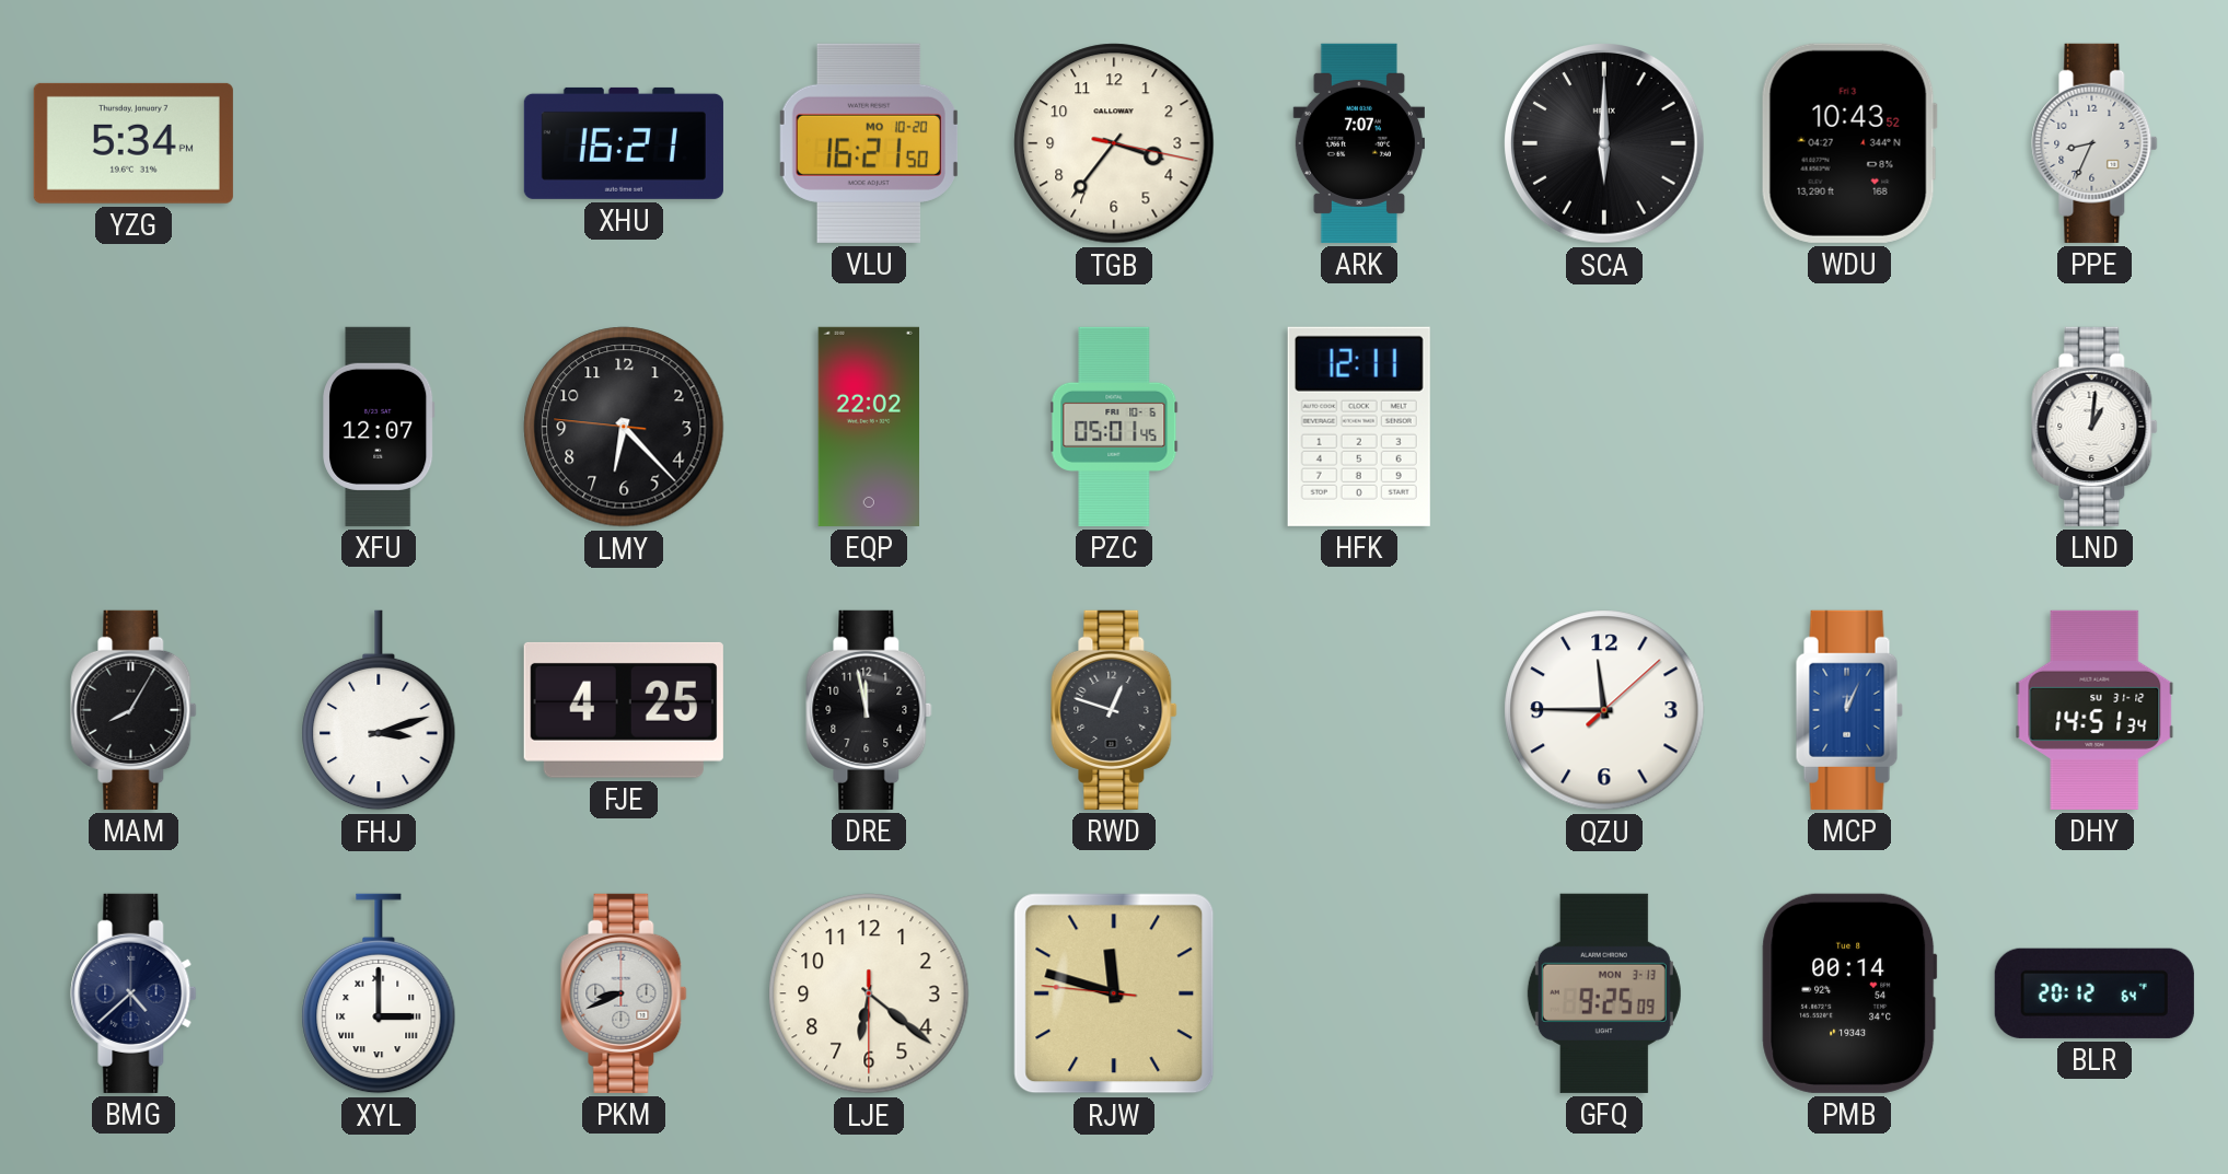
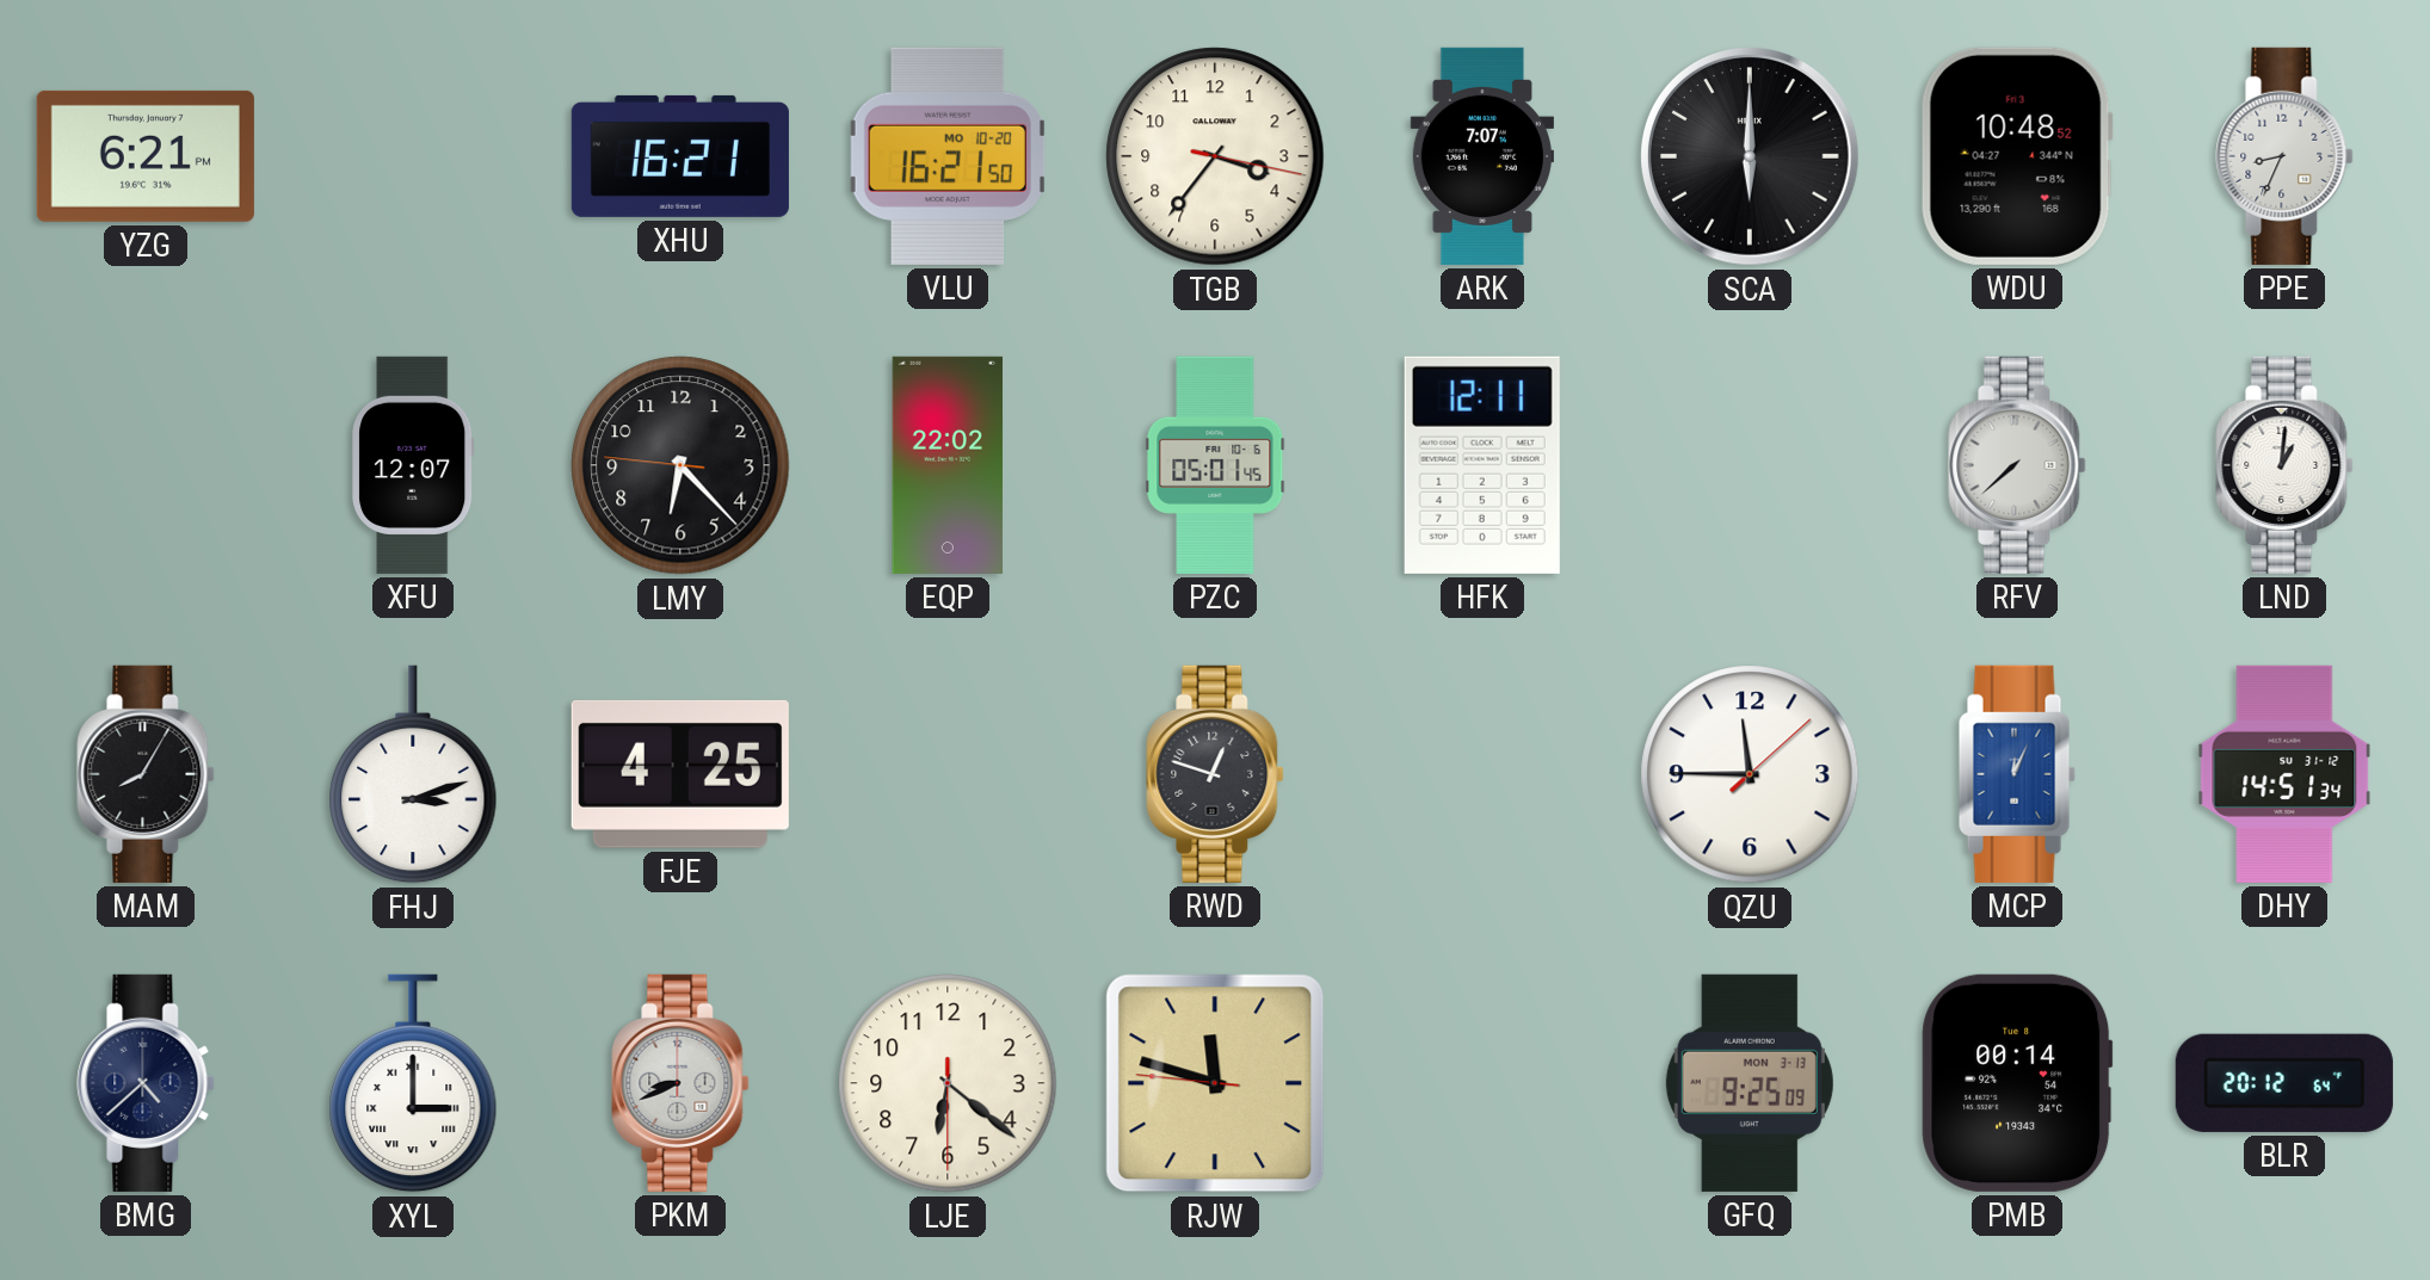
YZG: 5:34 -> 6:21
WDU: 10:43 -> 10:48
RFV: none -> 7:38
DRE: 11:58 -> none
